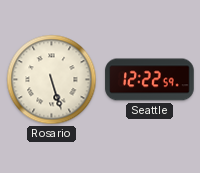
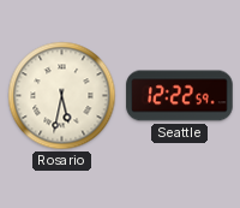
Rosario: 5:27 -> 5:32
